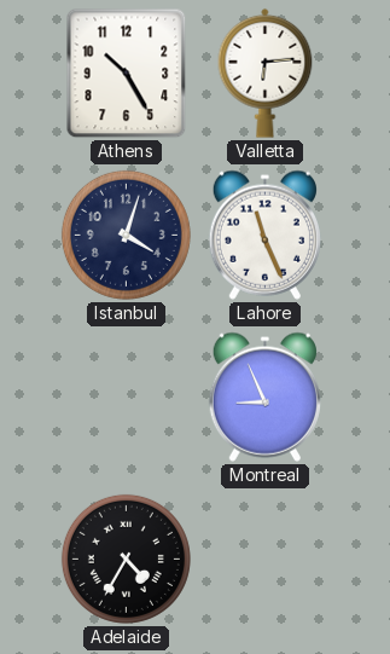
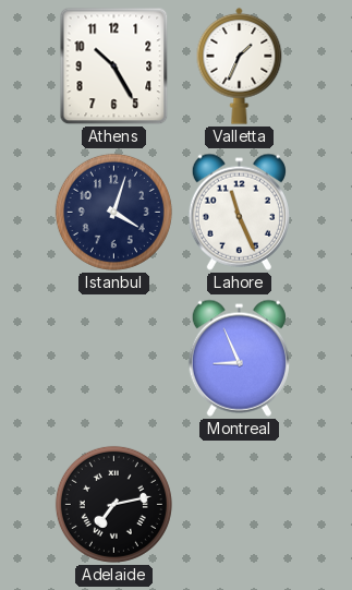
Valletta: 6:14 -> 1:34
Adelaide: 4:35 -> 7:13
